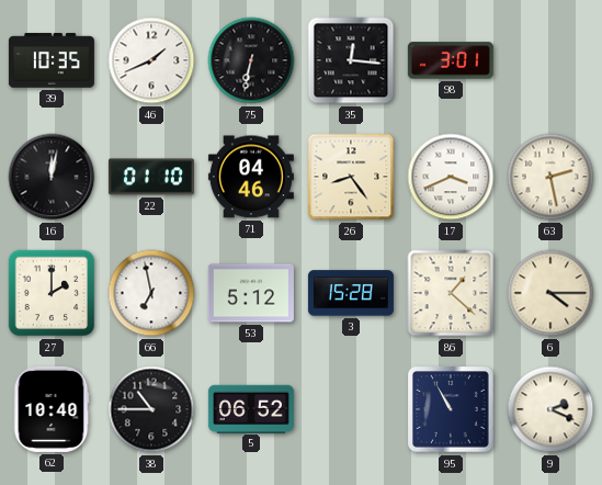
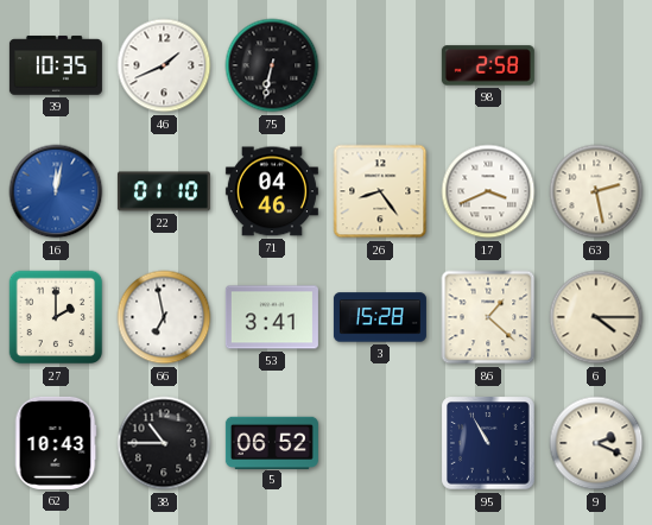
35: 12:16 -> none
98: 3:01 -> 2:58
16 dial: black -> blue
53: 5:12 -> 3:41
62: 10:40 -> 10:43
